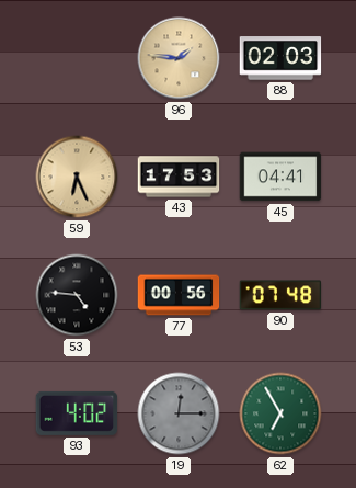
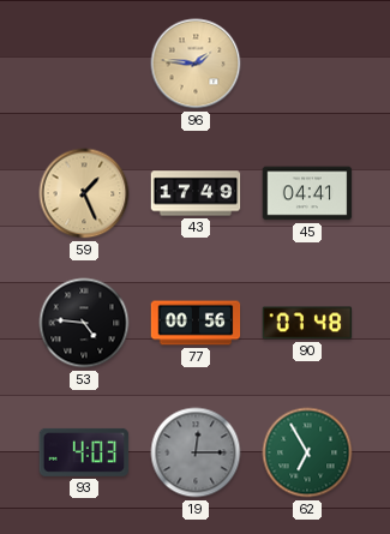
88: 02:03 -> none
59: 6:26 -> 1:26
43: 17:53 -> 17:49
93: 4:02 -> 4:03
